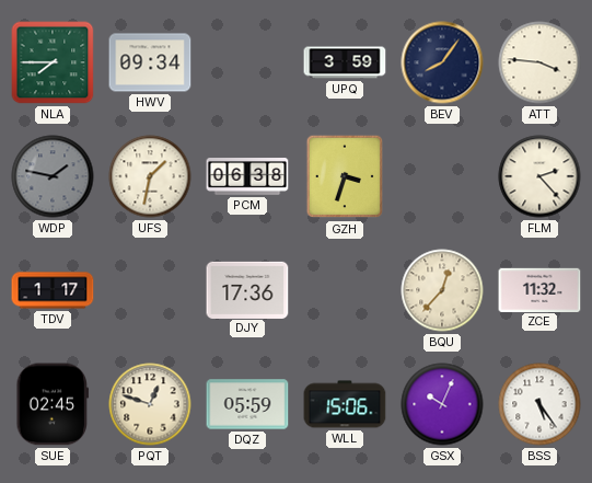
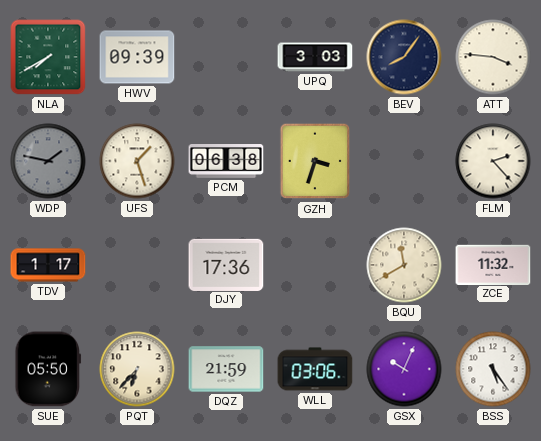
NLA: 7:45 -> 7:40
HWV: 09:34 -> 09:39
UPQ: 3:59 -> 3:03
UFS: 1:32 -> 1:27
BQU: 12:37 -> 11:40
SUE: 02:45 -> 05:50
PQT: 12:48 -> 6:37
DQZ: 05:59 -> 21:59
WLL: 15:06 -> 03:06
